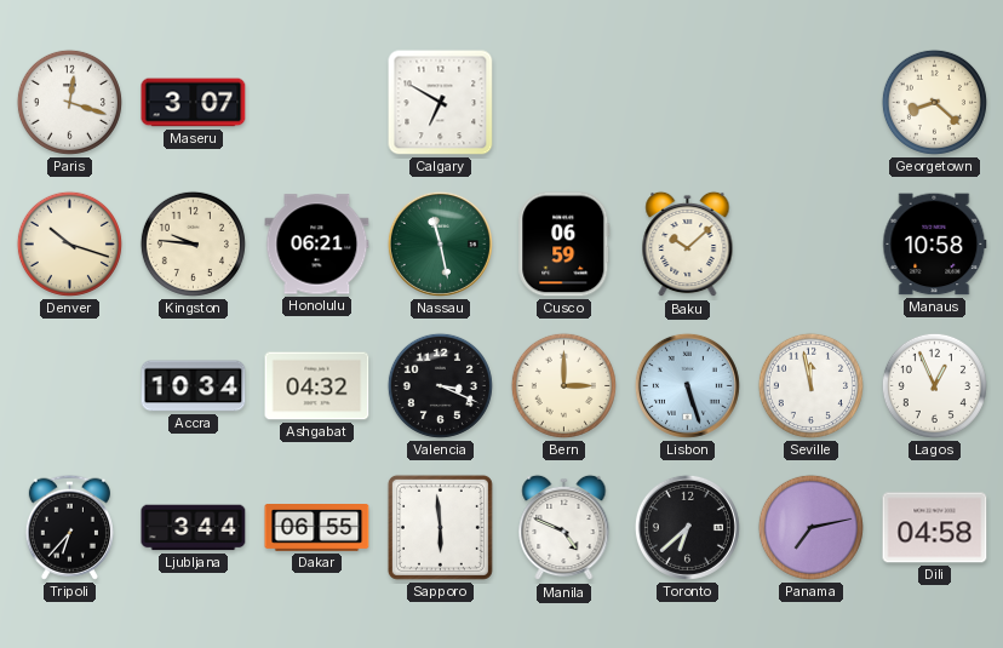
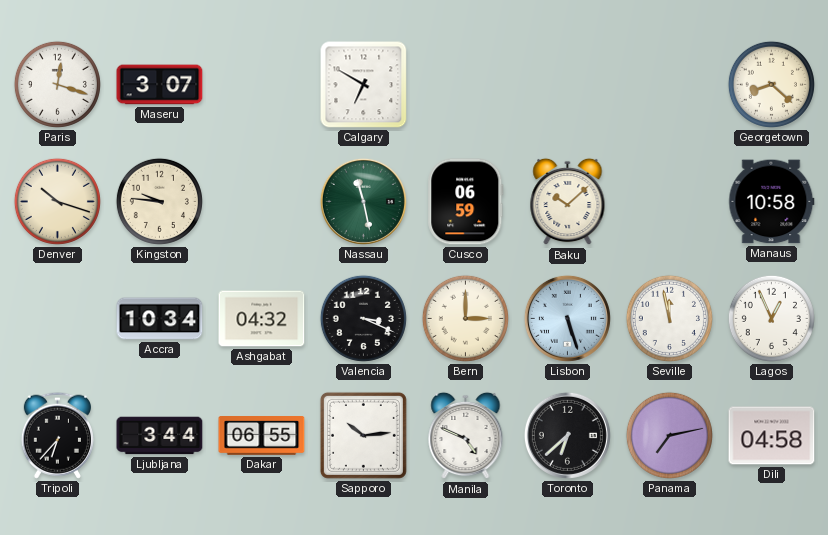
Honolulu: 06:21 -> none
Sapporo: 5:59 -> 10:14
